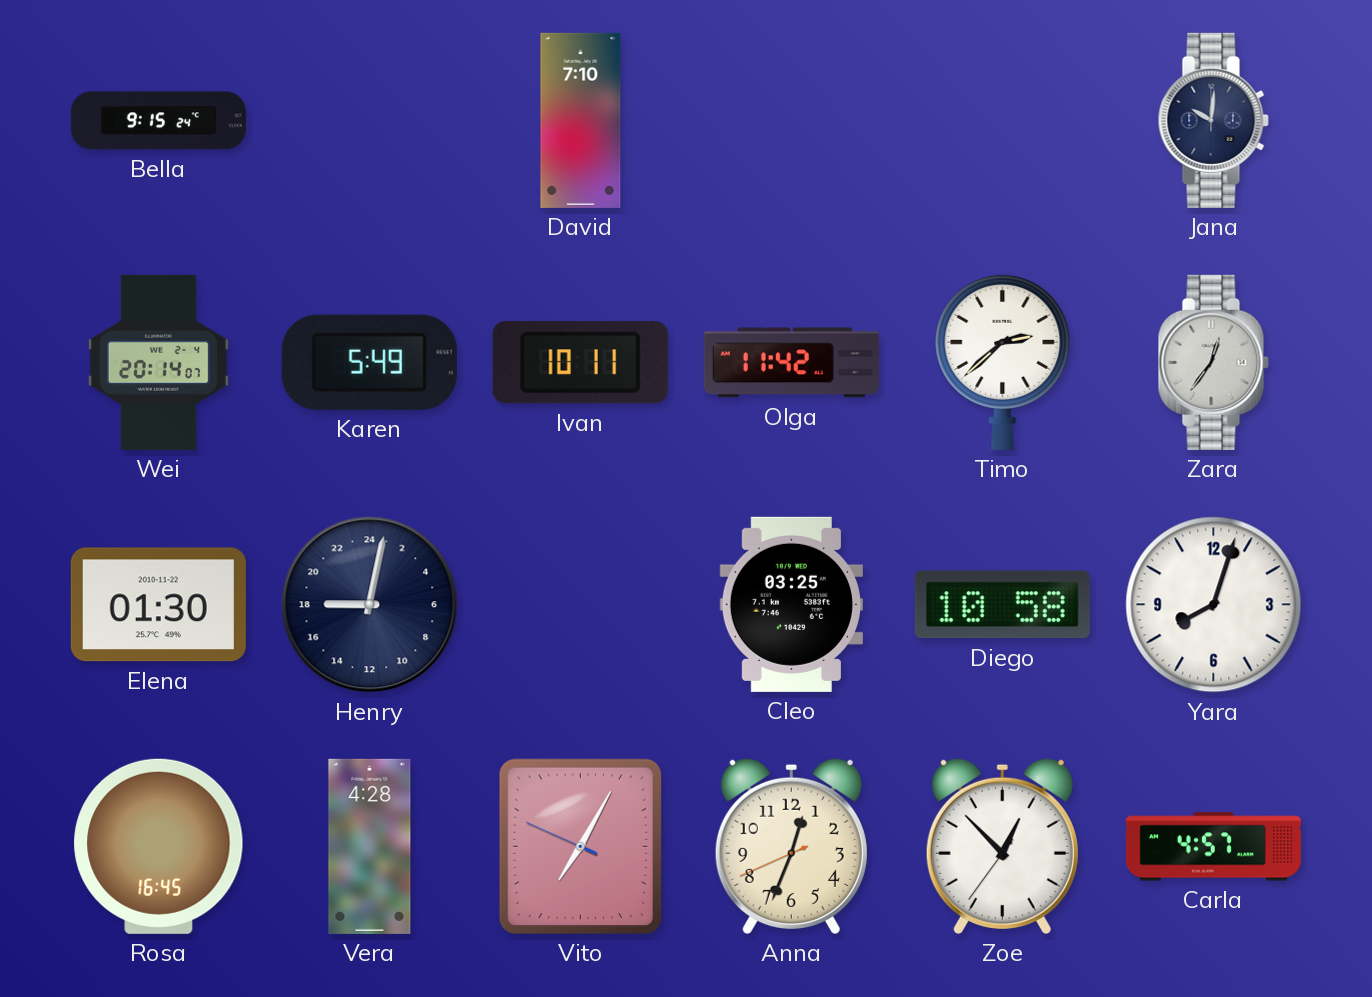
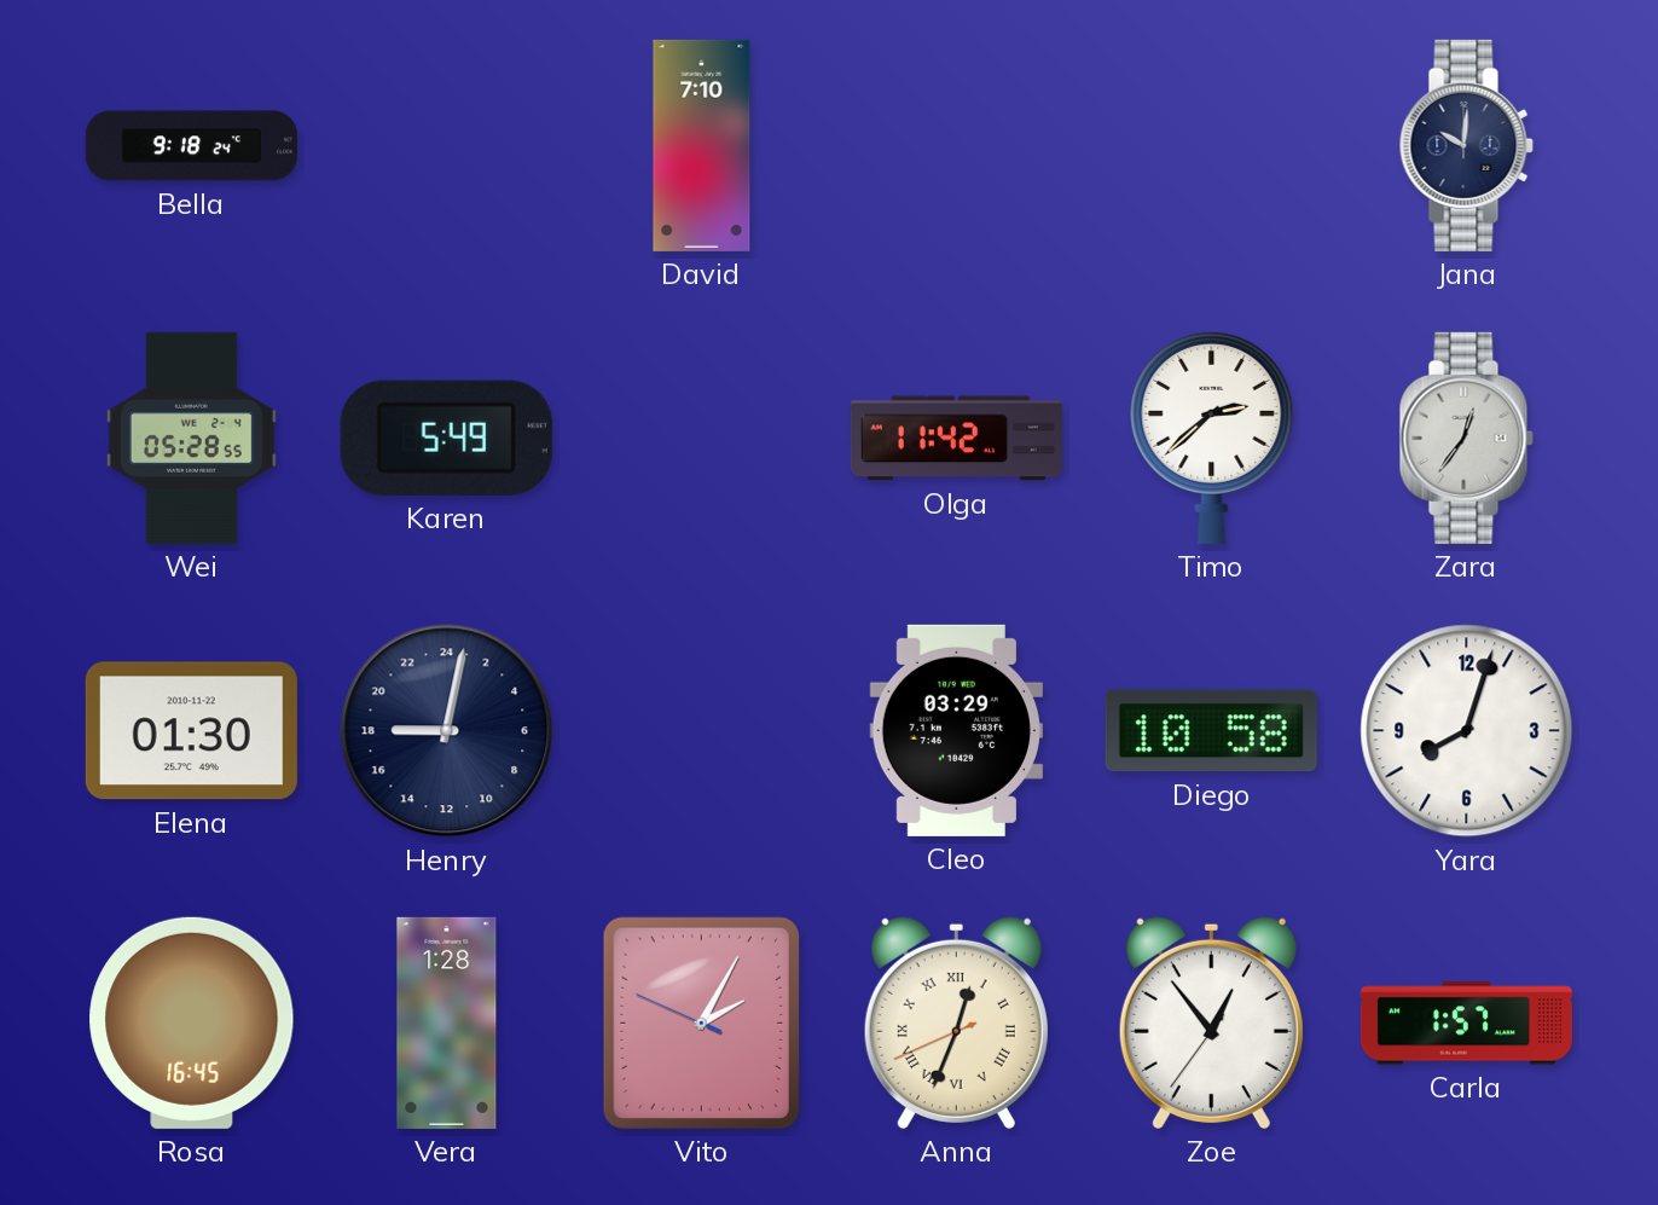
Bella: 9:15 -> 9:18
Wei: 20:14 -> 05:28
Ivan: 10:11 -> none
Cleo: 03:25 -> 03:29
Vera: 4:28 -> 1:28
Vito: 7:04 -> 2:04
Anna numerals: Arabic -> Roman
Zoe: 12:52 -> 12:53
Carla: 4:57 -> 1:57
